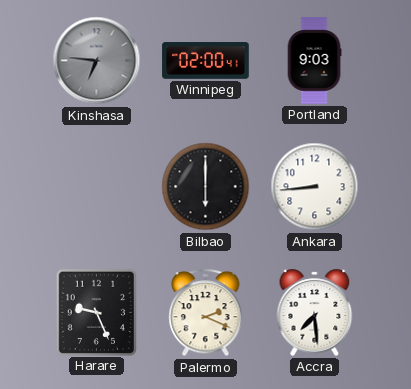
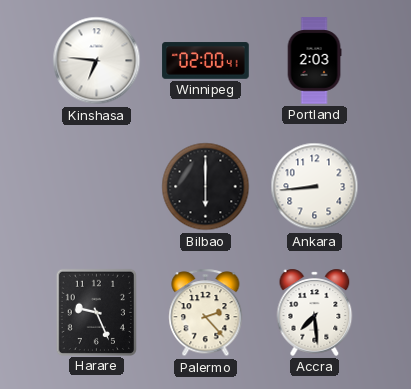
Kinshasa dial: grey -> white
Portland: 9:03 -> 2:03
Palermo: 2:19 -> 2:23
